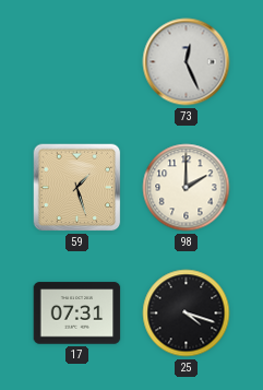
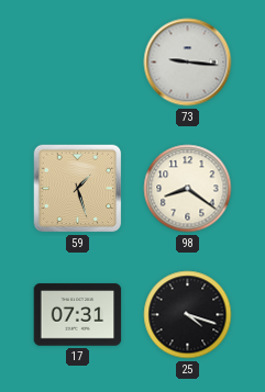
73: 12:26 -> 9:16
98: 2:00 -> 8:21
